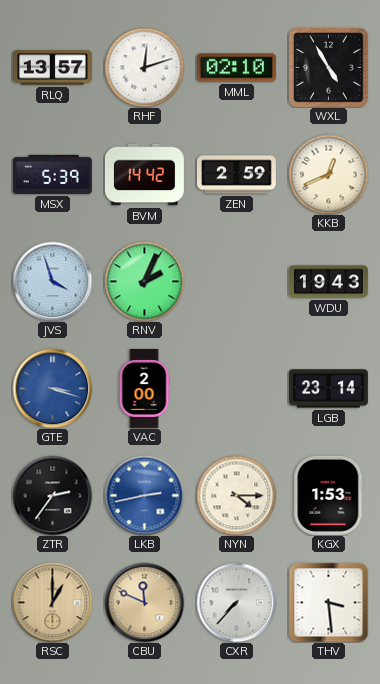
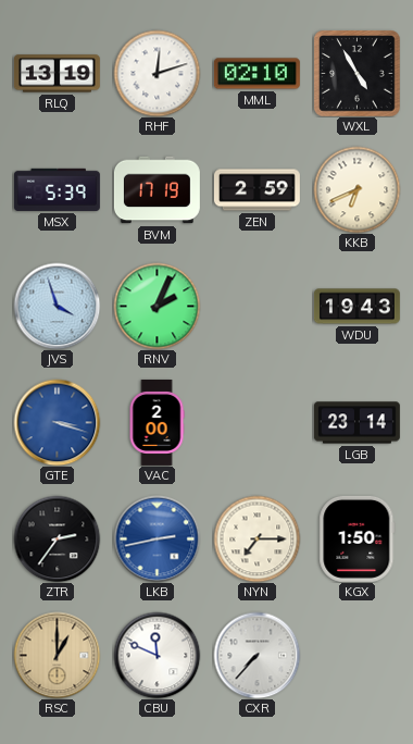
RLQ: 13:57 -> 13:19
BVM: 14:42 -> 17:19
KKB: 12:41 -> 6:41
NYN: 4:15 -> 7:15
KGX: 1:53 -> 1:50
CBU dial: champagne -> white
THV: 3:29 -> none
